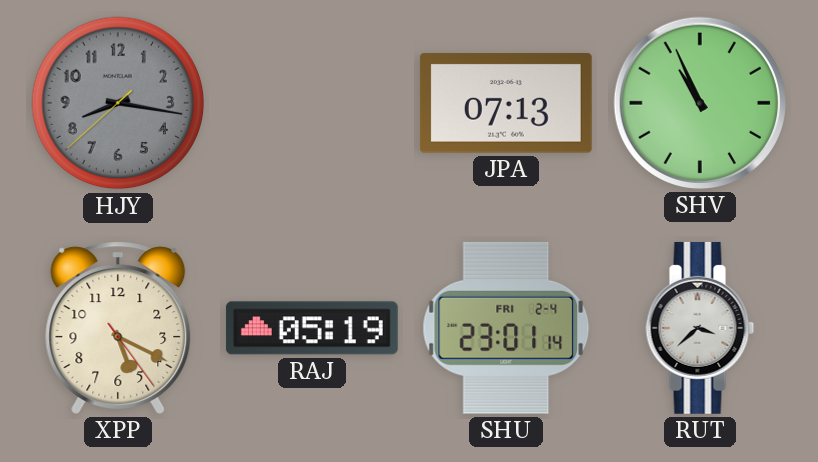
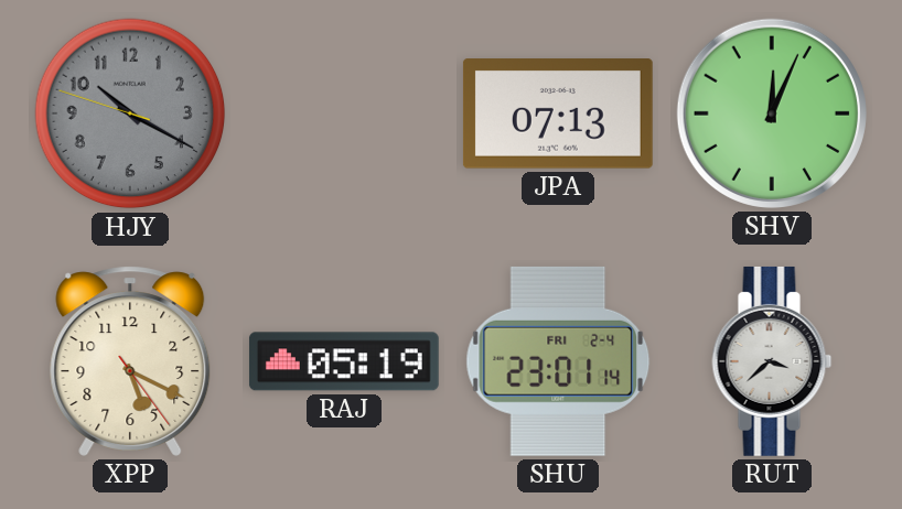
HJY: 8:16 -> 10:19
SHV: 10:56 -> 12:04
